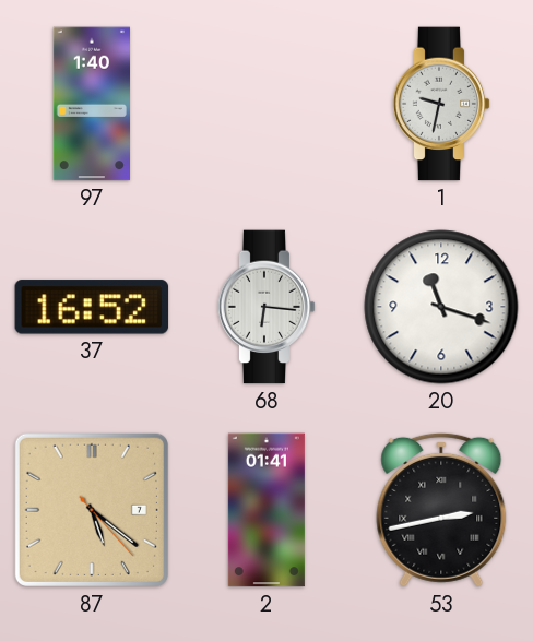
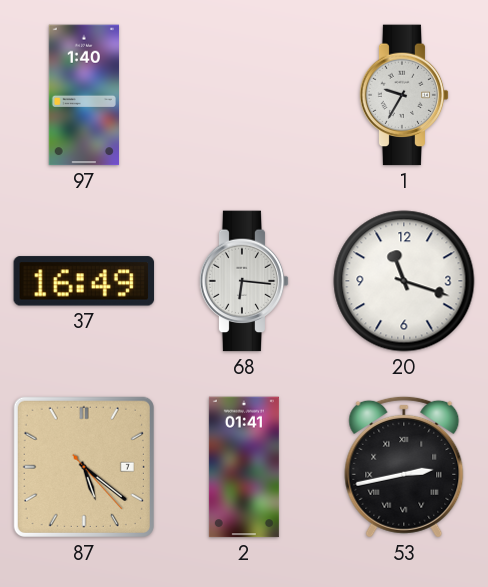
1: 9:32 -> 9:35
37: 16:52 -> 16:49
